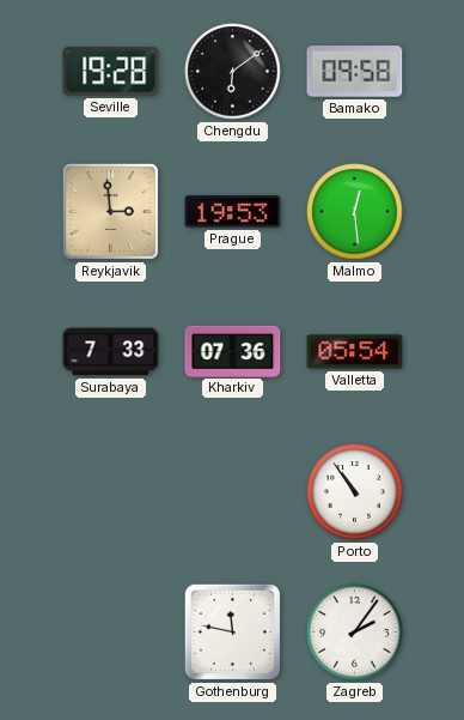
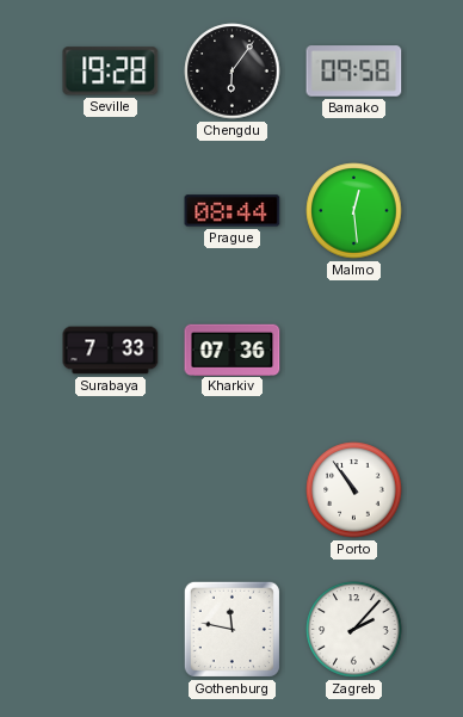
Chengdu: 6:09 -> 6:06
Reykjavik: 2:59 -> none
Prague: 19:53 -> 08:44
Valletta: 05:54 -> none
Zagreb: 2:06 -> 2:07
